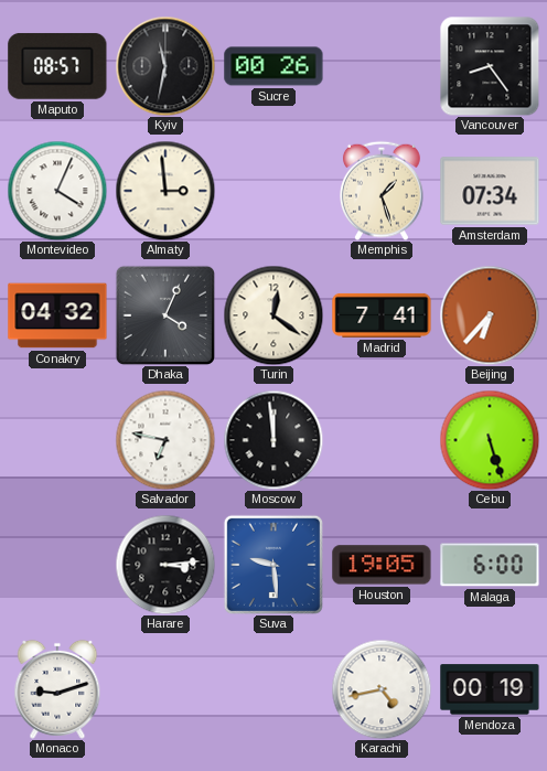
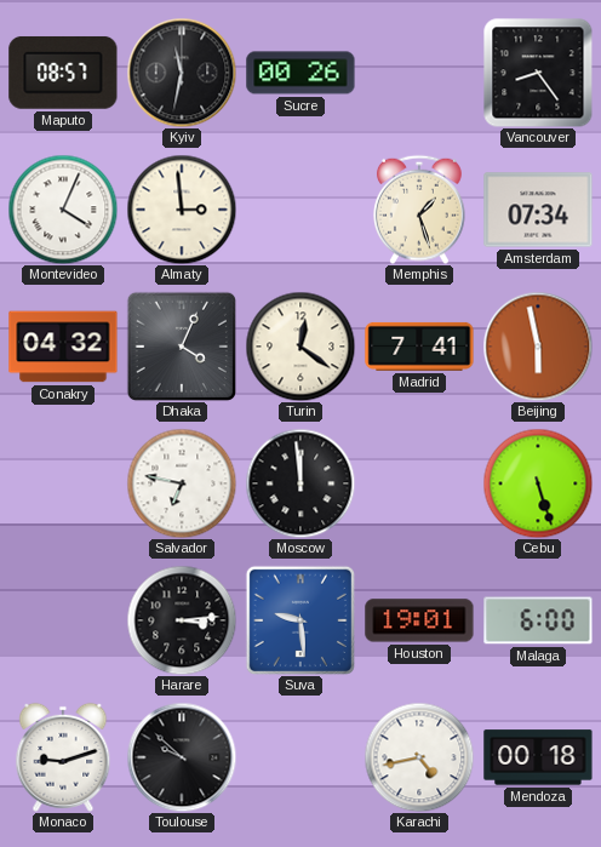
Beijing: 6:37 -> 5:58
Houston: 19:05 -> 19:01
Toulouse: none -> 9:52
Mendoza: 00:19 -> 00:18
